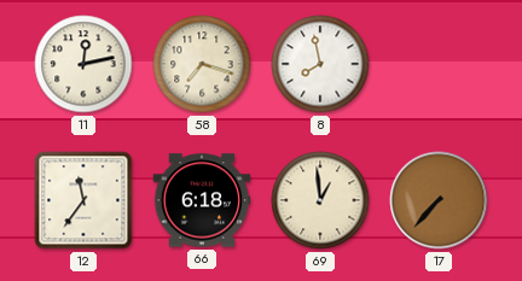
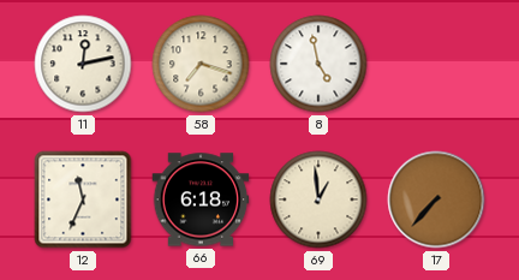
8: 7:58 -> 4:58
12: 11:36 -> 11:34
